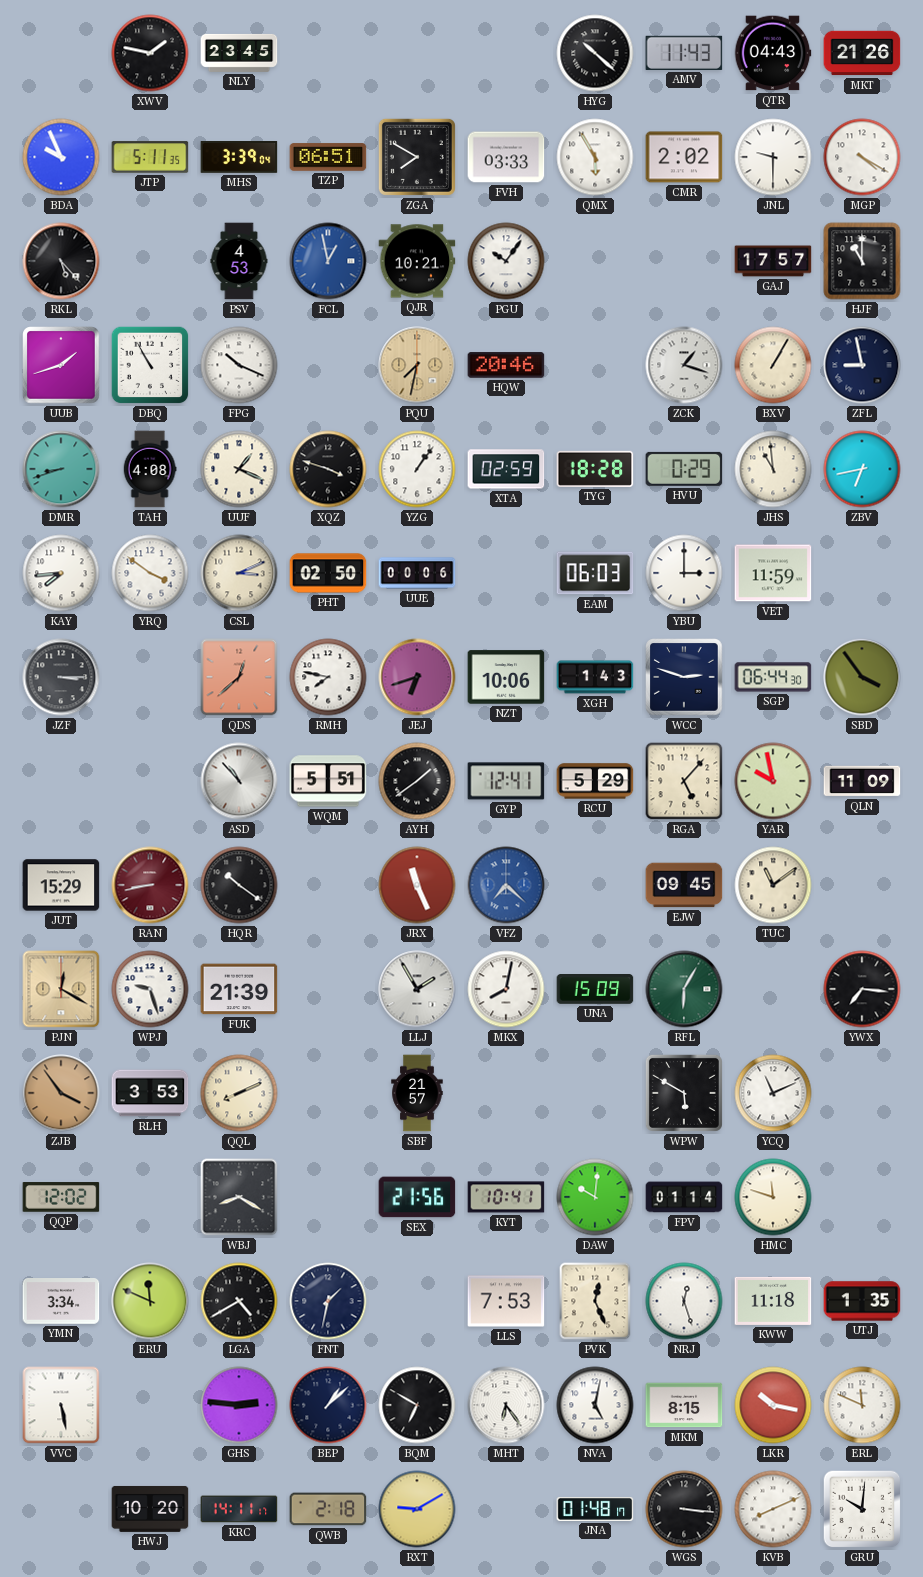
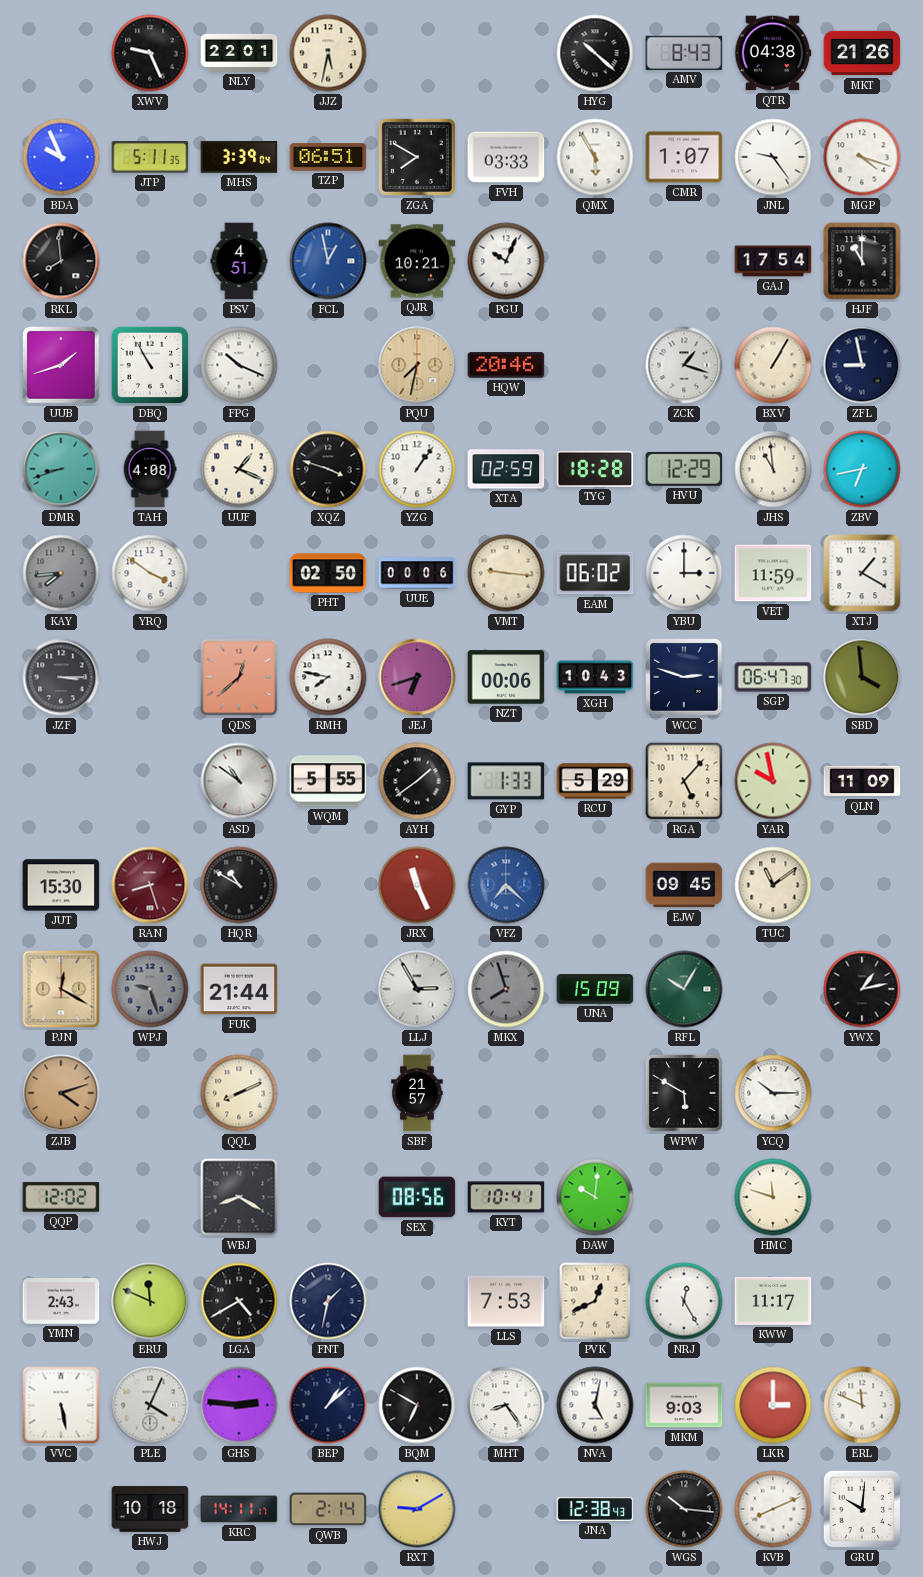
XWV: 1:47 -> 9:26
NLY: 23:45 -> 22:01
JJZ: none -> 5:32
AMV: 11:43 -> 8:43
QTR: 04:43 -> 04:38
CMR: 2:02 -> 1:07
JNL: 9:30 -> 9:24
MGP: 4:20 -> 4:18
RKL: 5:23 -> 7:59
PSV: 4:53 -> 4:51
PGU: 10:06 -> 10:04
GAJ: 17:57 -> 17:54
HVU: 0:29 -> 12:29
KAY dial: white -> grey
CSL: 3:11 -> none
VMT: none -> 9:16
EAM: 06:03 -> 06:02
XTJ: none -> 1:20
NZT: 10:06 -> 00:06
XGH: 1:43 -> 10:43
SGP: 06:44 -> 06:47
SBD: 3:54 -> 3:59
ASD: 10:53 -> 10:51
WQM: 5:51 -> 5:55
GYP: 12:41 -> 1:33
JUT: 15:29 -> 15:30
RAN: 8:43 -> 8:27
HQR: 10:21 -> 10:50
WPJ dial: white -> grey
FUK: 21:39 -> 21:44
LLJ: 1:55 -> 2:55
MKX: 8:02 -> 7:57
MKX dial: white -> grey
RFL: 6:05 -> 10:05
YWX: 7:16 -> 1:13
ZJB: 3:54 -> 4:12
RLH: 3:53 -> none
YCQ: 11:11 -> 10:15
SEX: 21:56 -> 08:56
FPV: 01:14 -> none
YMN: 3:34 -> 2:43
PVK: 12:26 -> 12:41
NRJ: 12:27 -> 12:25
KWW: 11:18 -> 11:17
UTJ: 1:35 -> none
PLE: none -> 4:04
MHT: 6:24 -> 8:24
MKM: 8:15 -> 9:03
LKR: 10:17 -> 3:00
HWJ: 10:20 -> 10:18
QWB: 2:18 -> 2:14
JNA: 01:48 -> 12:38
WGS: 3:16 -> 10:16
